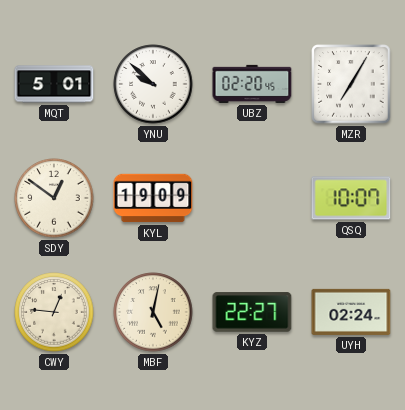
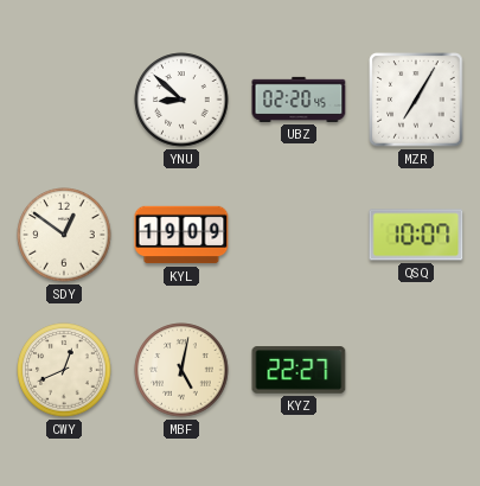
MQT: 5:01 -> none
YNU: 9:52 -> 8:52
CWY: 12:46 -> 12:41
UYH: 02:24 -> none
